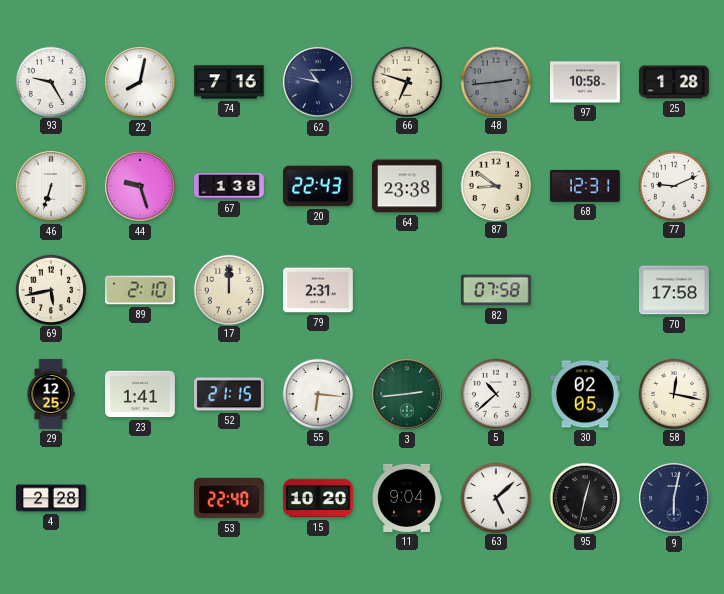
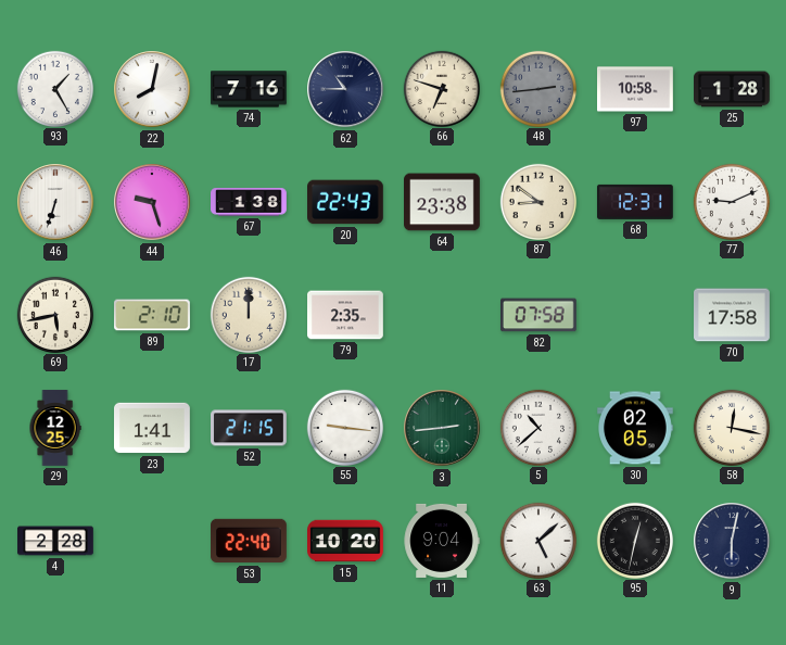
93: 9:25 -> 1:25
62: 10:47 -> 10:45
79: 2:31 -> 2:35
55: 6:16 -> 9:16
